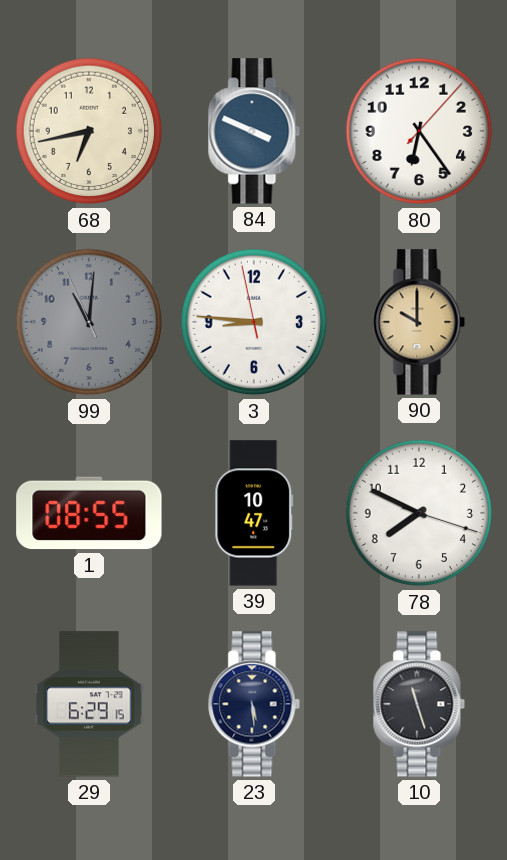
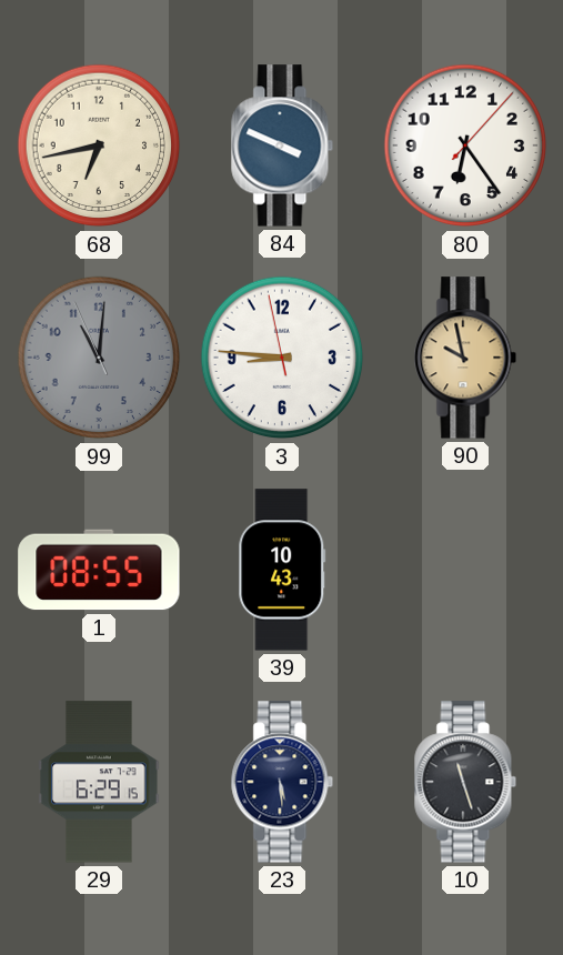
90: 10:00 -> 9:58
39: 10:47 -> 10:43
78: 7:49 -> none
